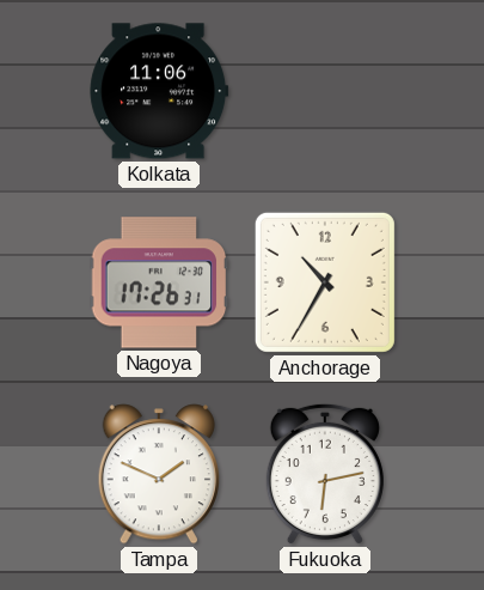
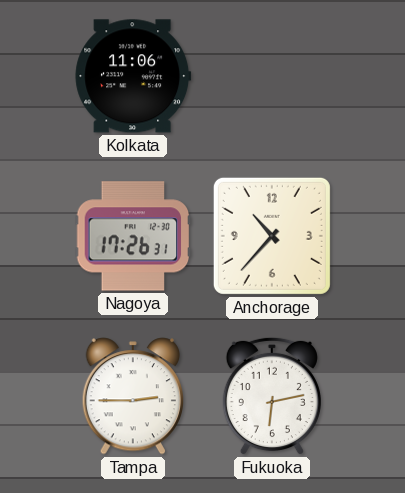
Anchorage: 10:35 -> 10:37
Tampa: 1:49 -> 2:45
